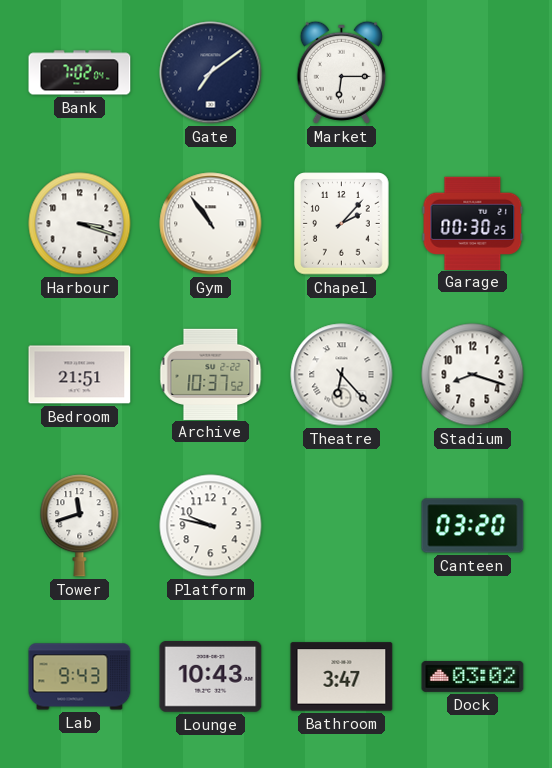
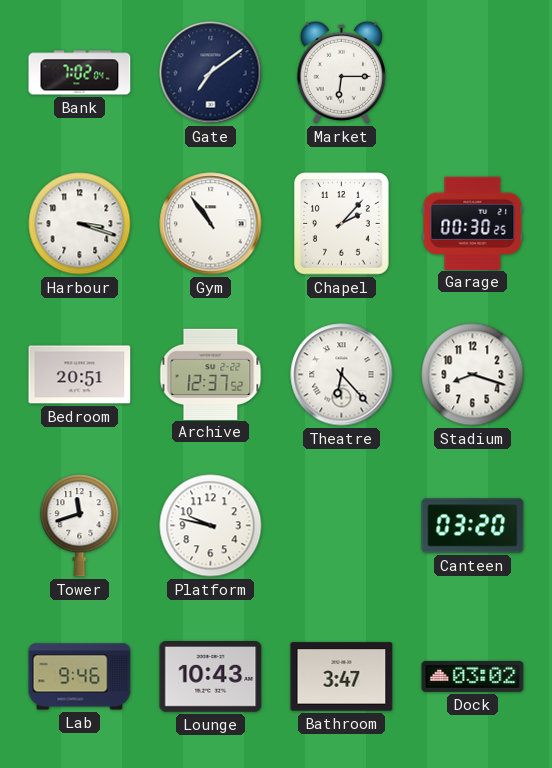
Bedroom: 21:51 -> 20:51
Archive: 10:37 -> 12:37
Lab: 9:43 -> 9:46
